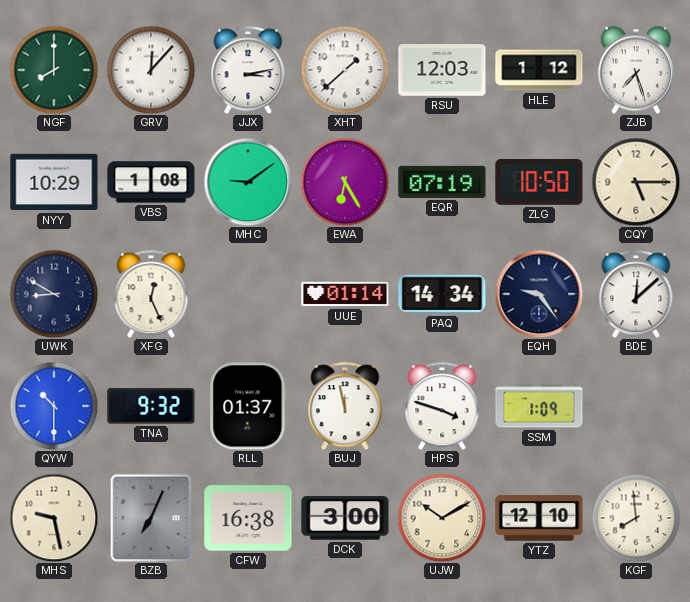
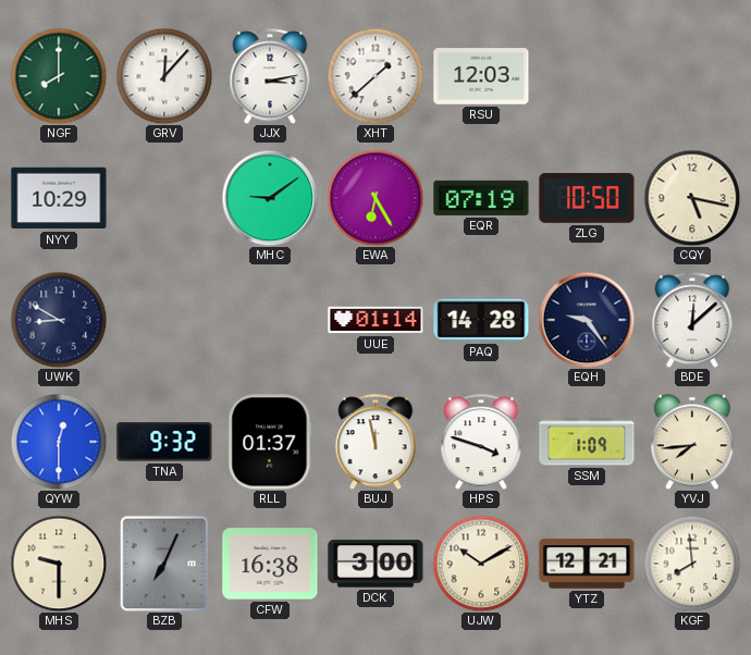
HLE: 1:12 -> none
ZJB: 7:27 -> none
VBS: 1:08 -> none
CQY: 5:15 -> 5:17
XFG: 12:26 -> none
PAQ: 14:34 -> 14:28
QYW: 10:30 -> 12:30
YVJ: none -> 7:44
MHS: 9:28 -> 9:30
YTZ: 12:10 -> 12:21
